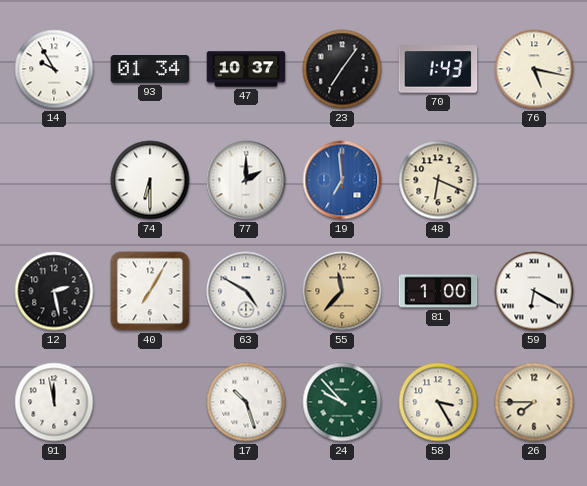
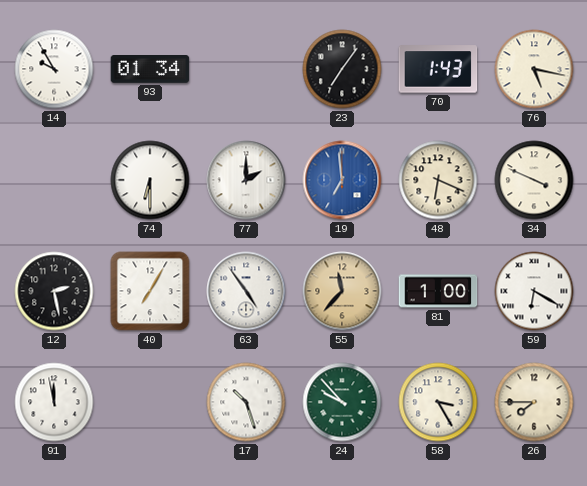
47: 10:37 -> none
34: none -> 3:49
63: 4:50 -> 4:54
